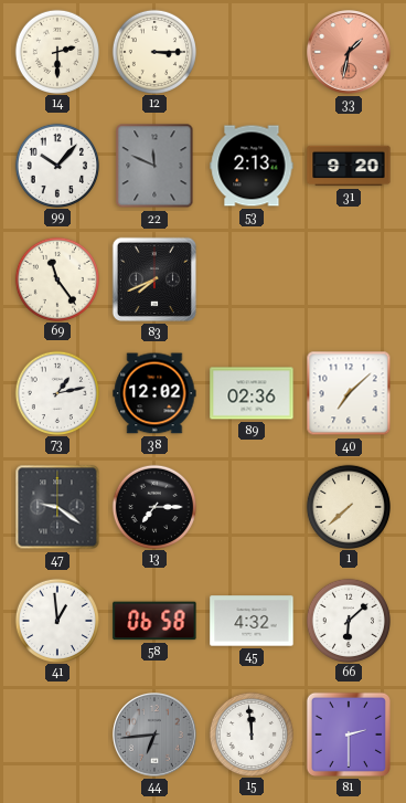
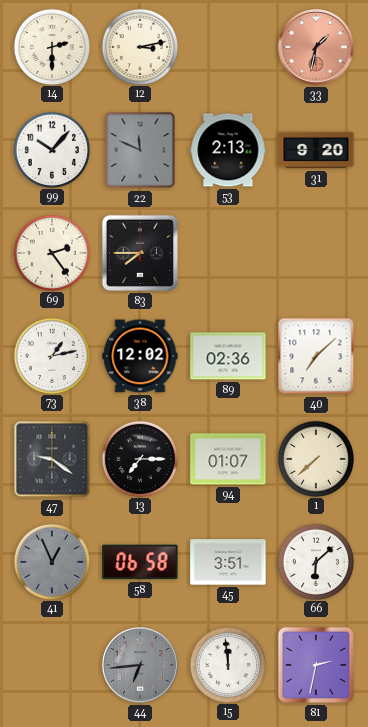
12: 3:15 -> 3:13
69: 11:24 -> 2:24
83: 7:41 -> 7:45
94: none -> 01:07
41: 12:59 -> 12:56
41 dial: white -> grey
45: 4:32 -> 3:51
81: 2:30 -> 2:32
